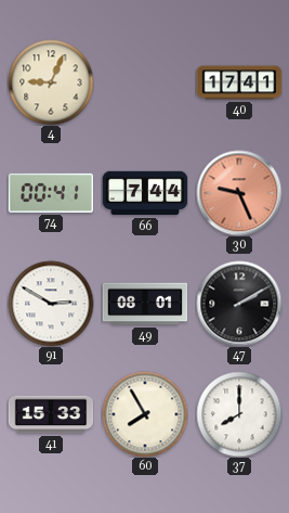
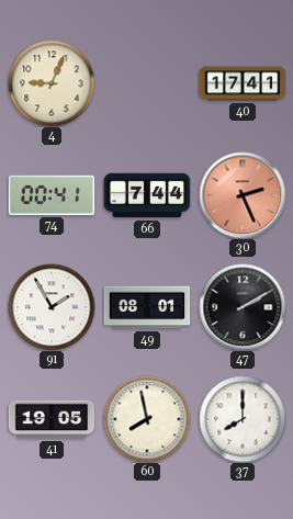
30: 9:26 -> 2:26
91: 2:50 -> 1:55
41: 15:33 -> 19:05
60: 7:55 -> 7:58
